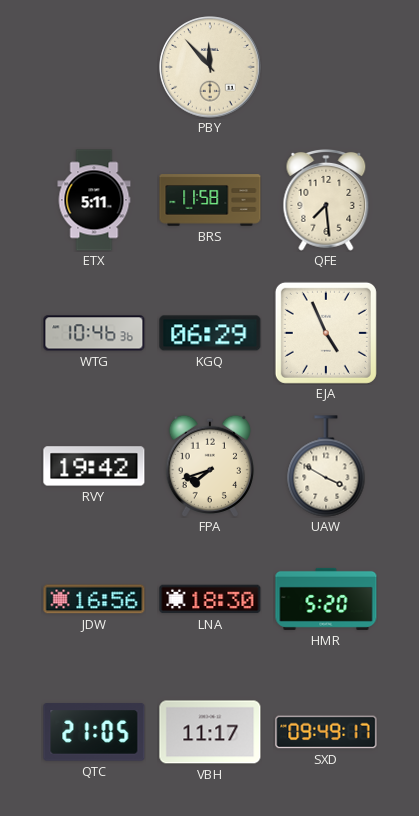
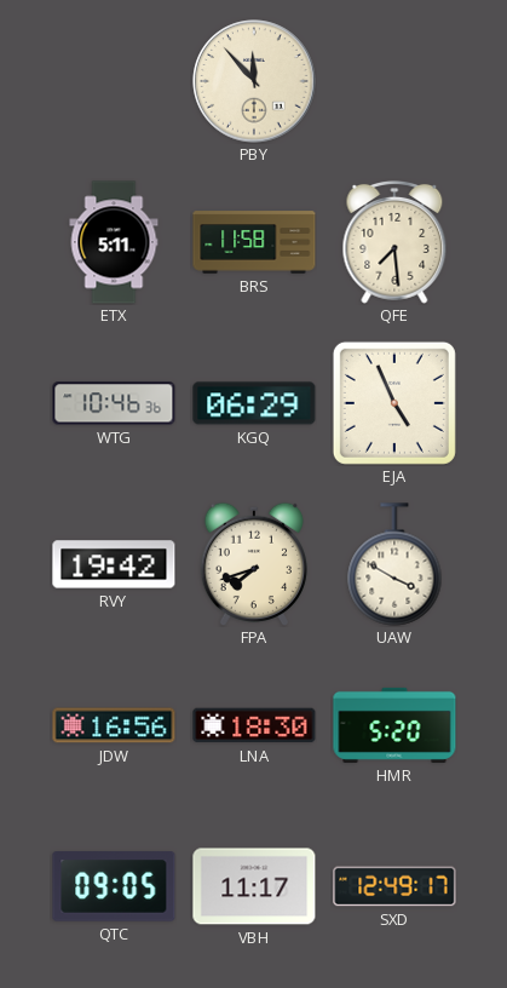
QTC: 21:05 -> 09:05
SXD: 09:49 -> 12:49
